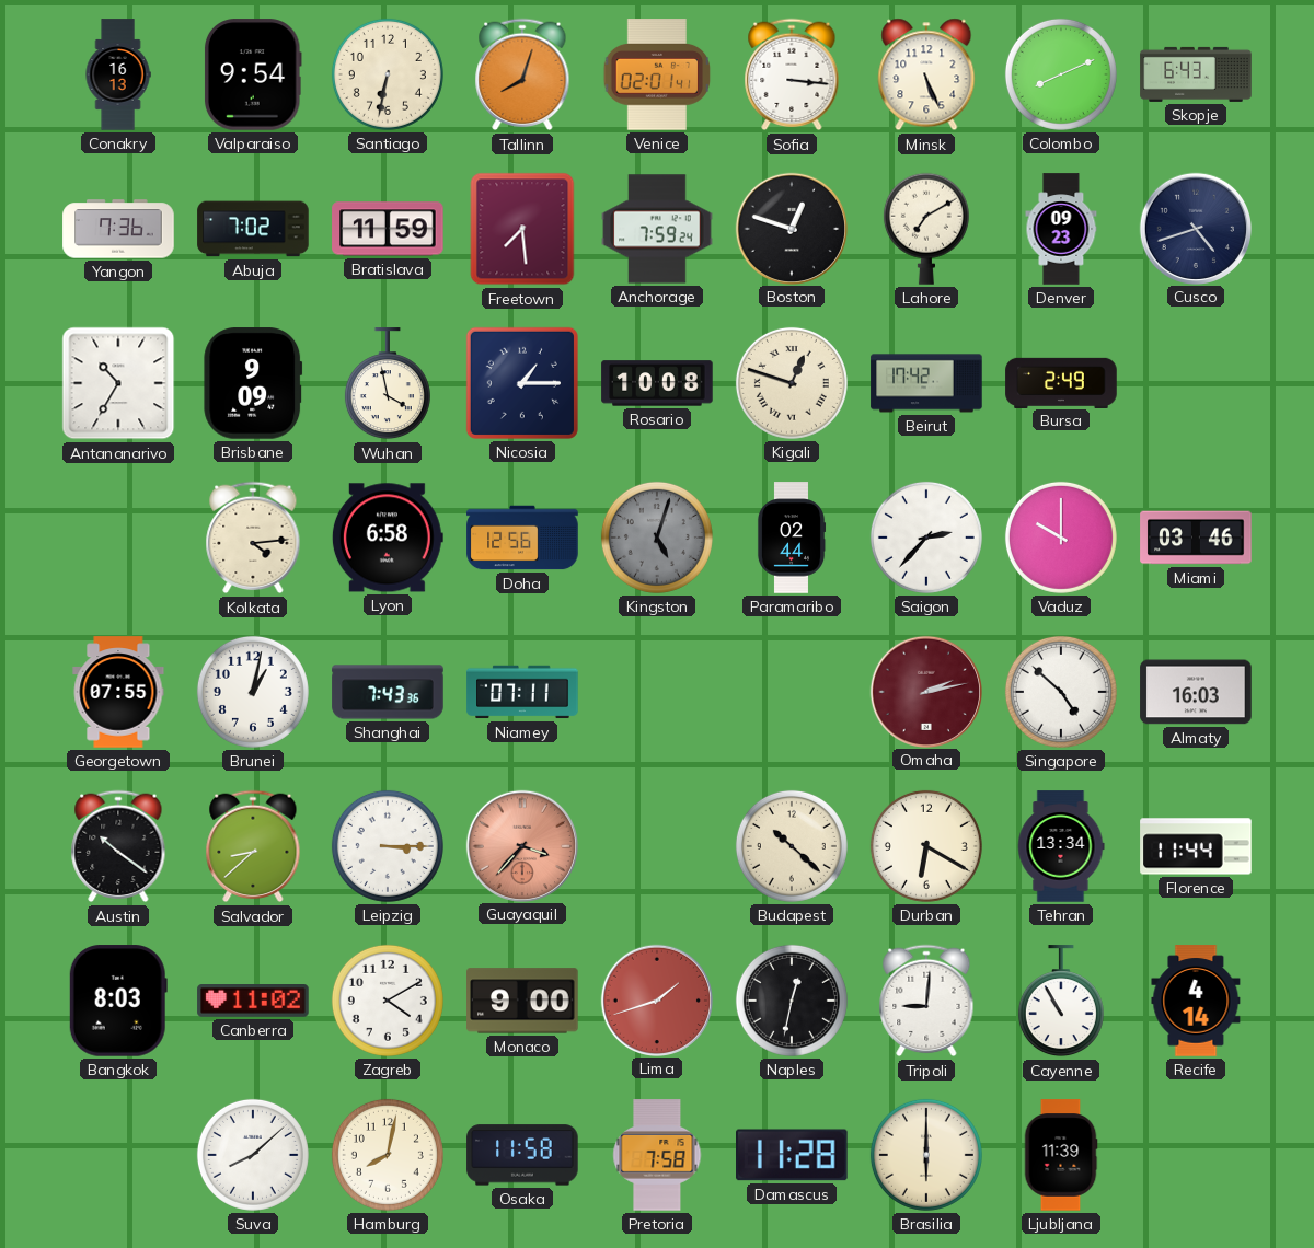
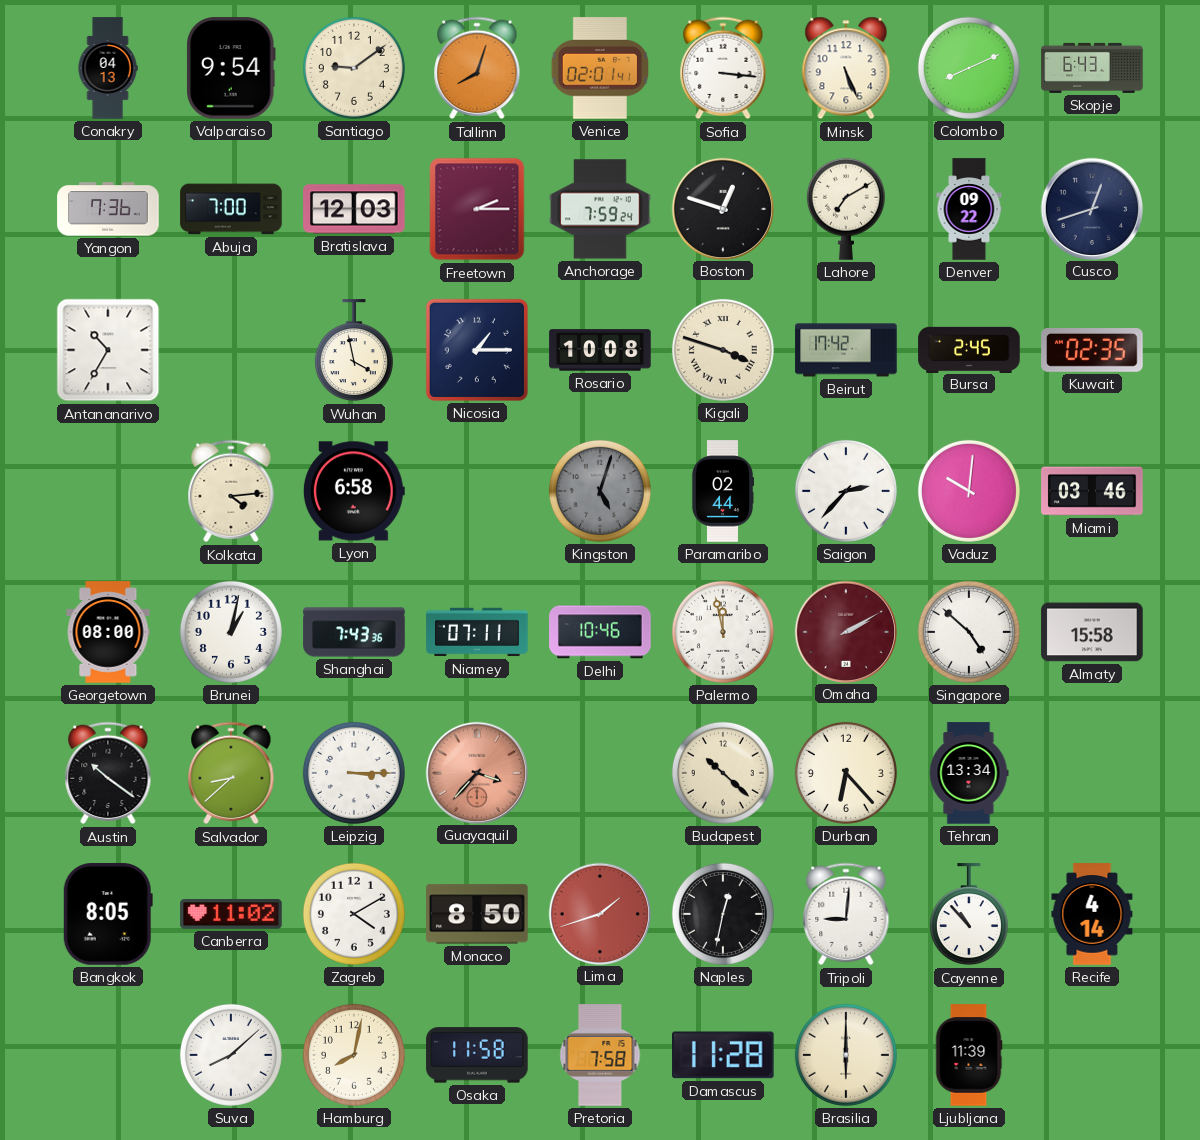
Conakry: 16:13 -> 04:13
Santiago: 6:32 -> 9:09
Abuja: 7:02 -> 7:00
Bratislava: 11:59 -> 12:03
Freetown: 7:29 -> 2:15
Denver: 09:23 -> 09:22
Cusco: 4:42 -> 12:42
Brisbane: 9:09 -> none
Kigali: 12:48 -> 3:48
Bursa: 2:49 -> 2:45
Kuwait: none -> 02:35
Doha: 12:56 -> none
Vaduz: 10:00 -> 10:01
Georgetown: 07:55 -> 08:00
Delhi: none -> 10:46
Palermo: none -> 11:58
Omaha: 2:13 -> 2:10
Almaty: 16:03 -> 15:58
Durban: 6:20 -> 6:23
Florence: 11:44 -> none
Bangkok: 8:03 -> 8:05
Monaco: 9:00 -> 8:50
Cayenne: 10:55 -> 10:53
